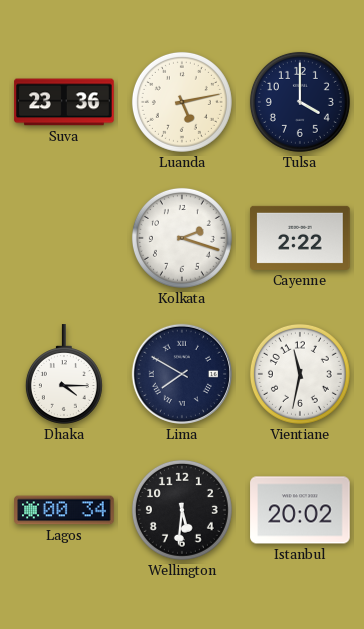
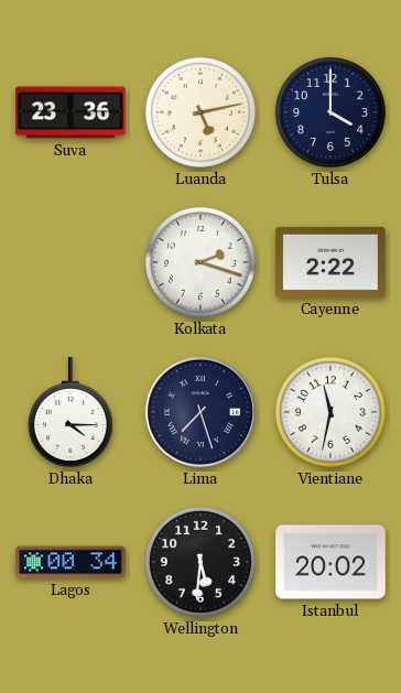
Lima: 7:50 -> 7:27
